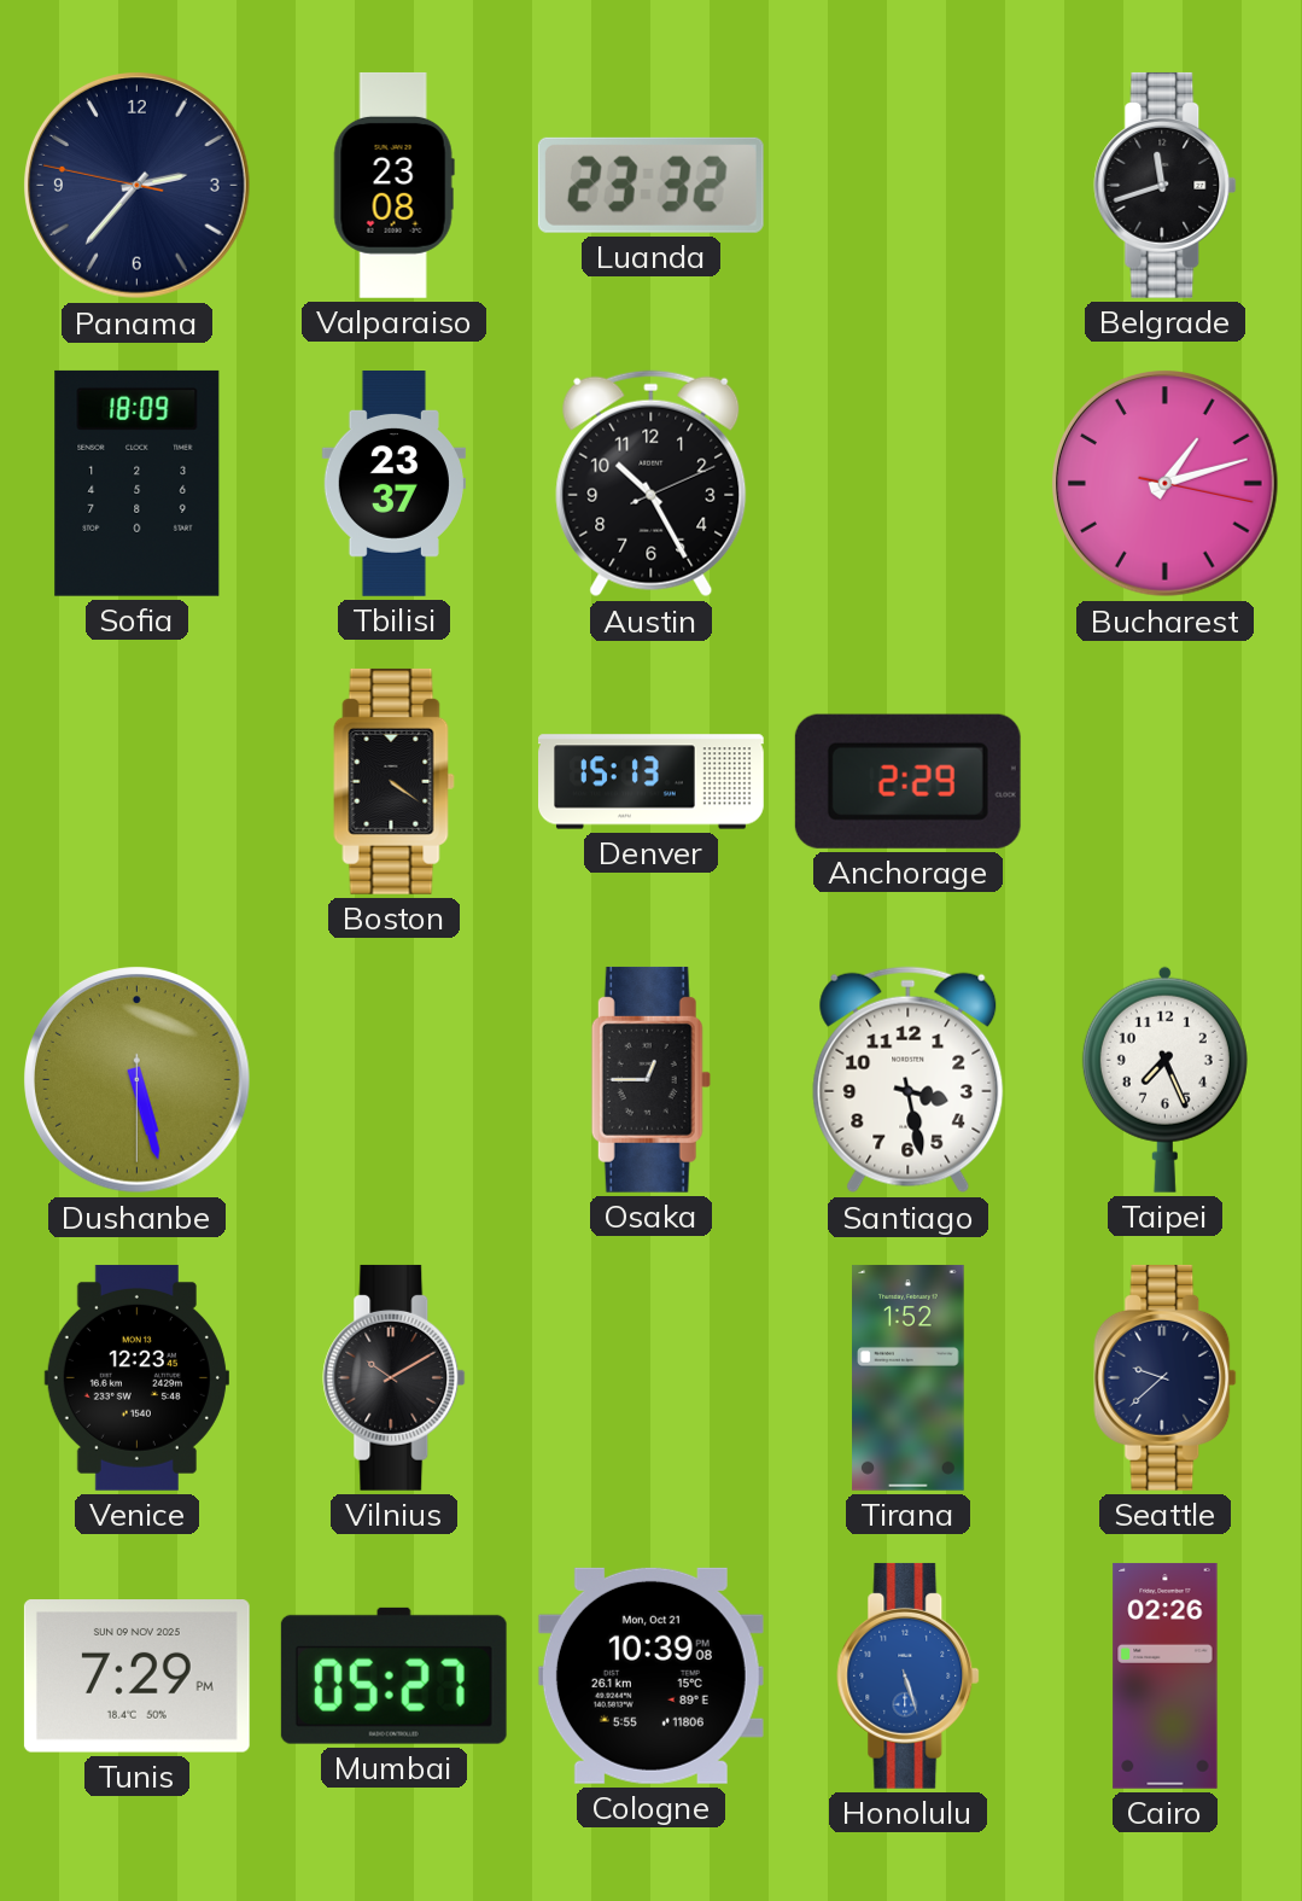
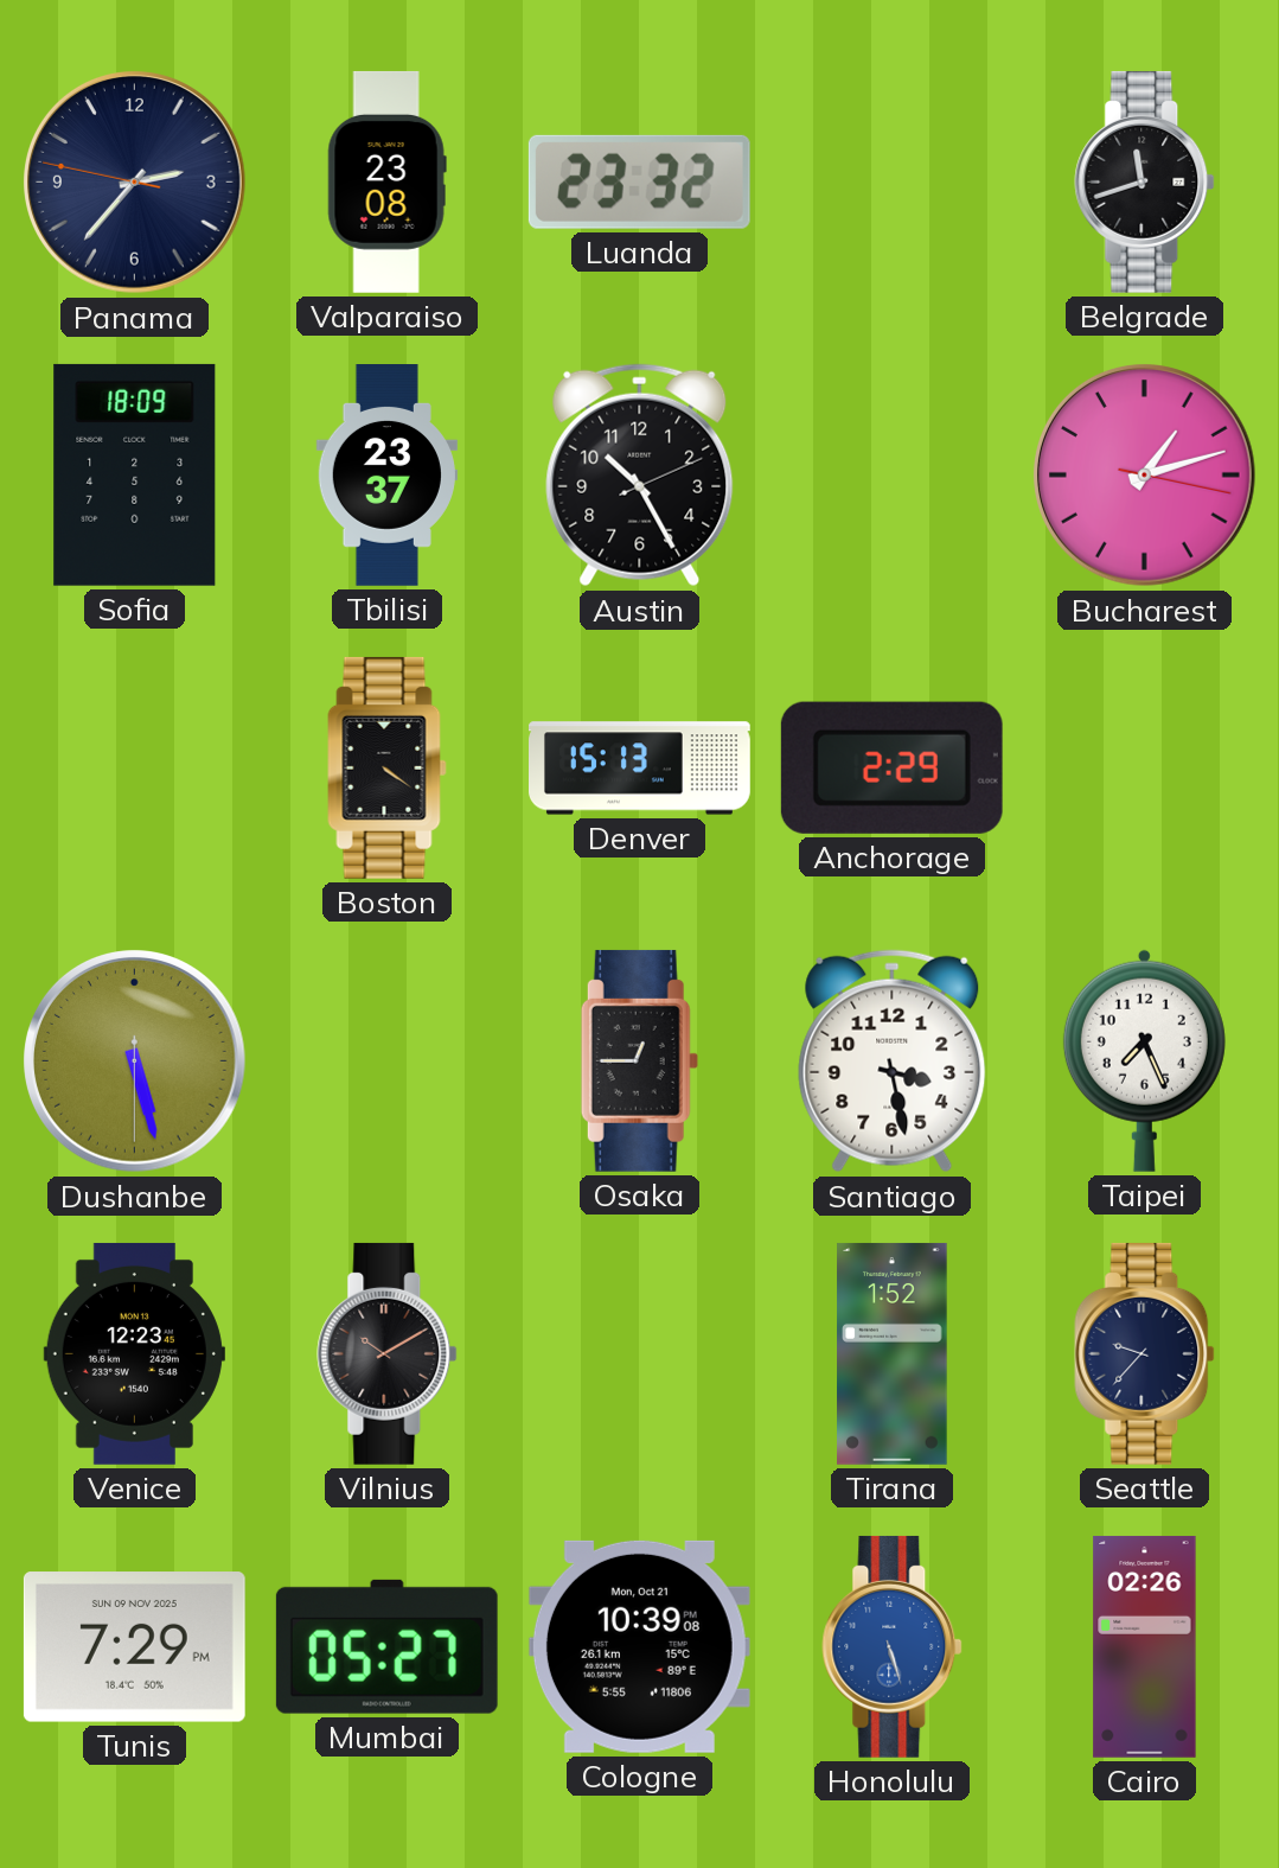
Seattle: 9:38 -> 9:37
